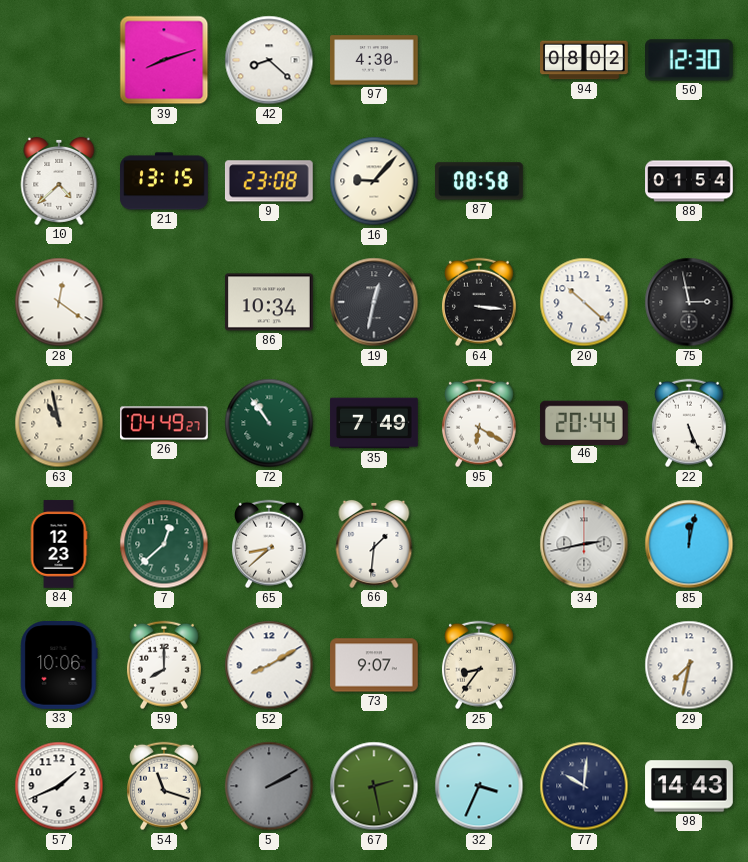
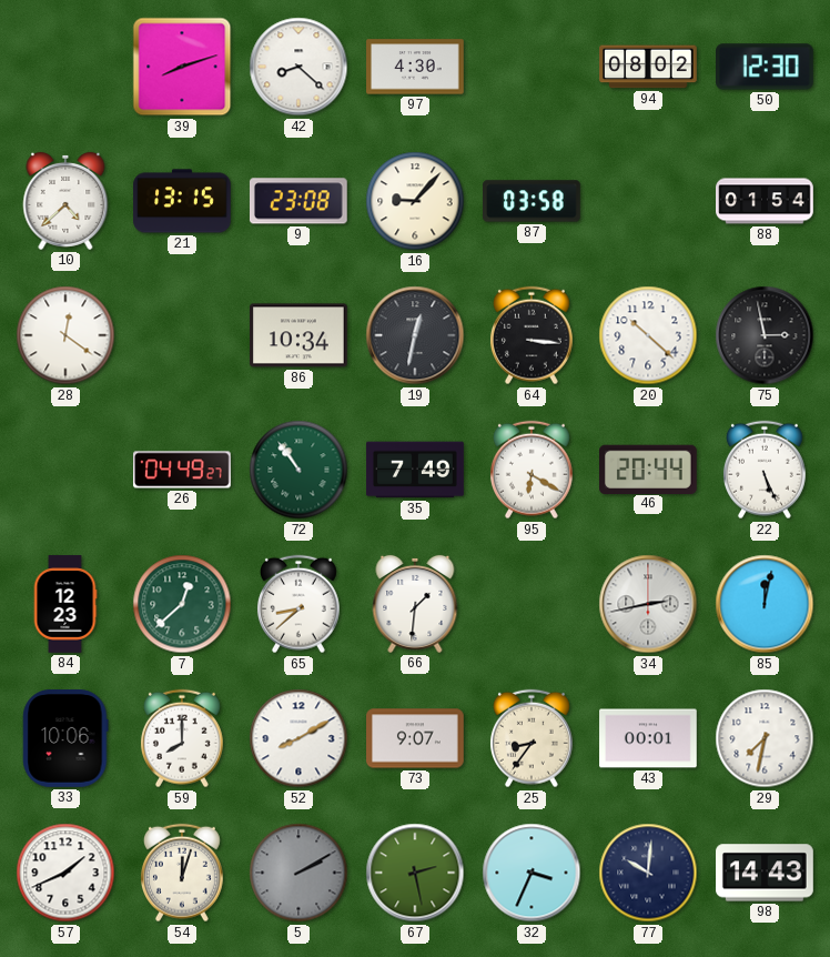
87: 08:58 -> 03:58
63: 10:58 -> none
43: none -> 00:01
54: 11:18 -> 12:03
